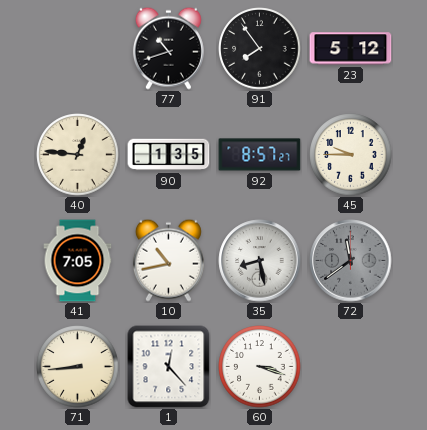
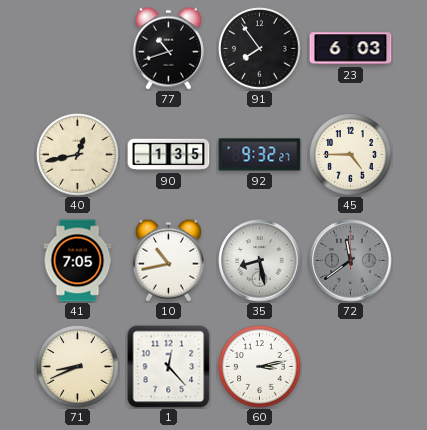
23: 5:12 -> 6:03
40: 12:46 -> 12:43
92: 8:57 -> 9:32
45: 9:45 -> 4:45
71: 8:44 -> 8:41
60: 3:18 -> 3:13
